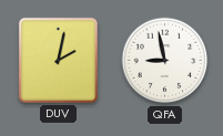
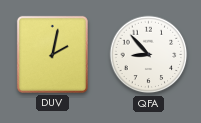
QFA: 8:58 -> 8:53
